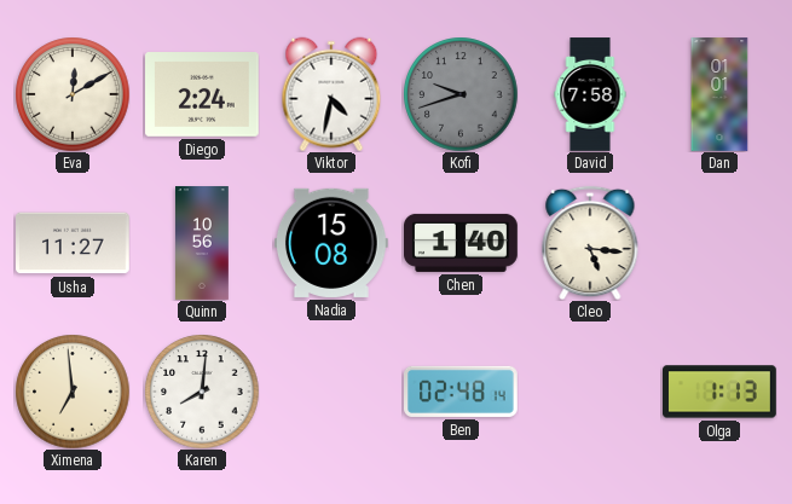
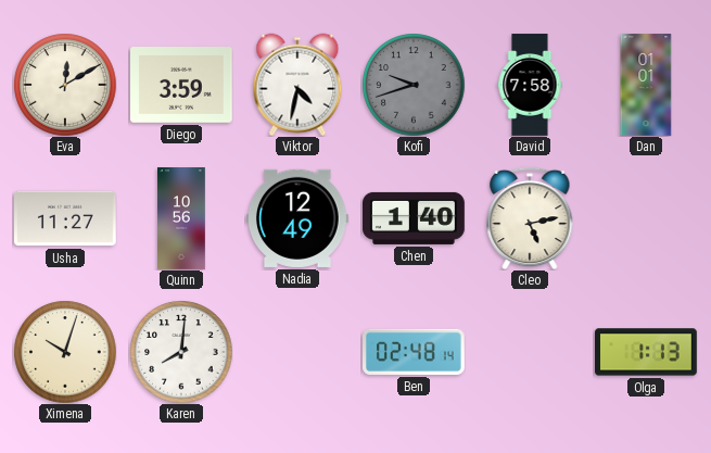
Diego: 2:24 -> 3:59
Nadia: 15:08 -> 12:49
Cleo: 5:16 -> 5:13
Ximena: 6:59 -> 10:03
